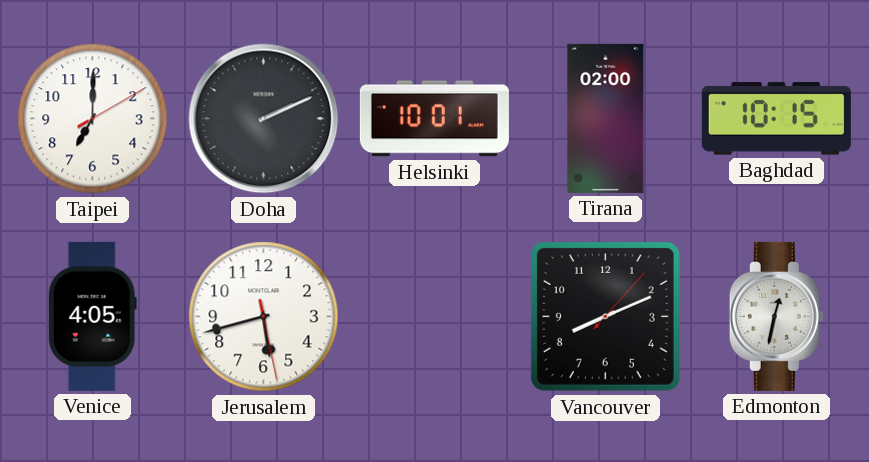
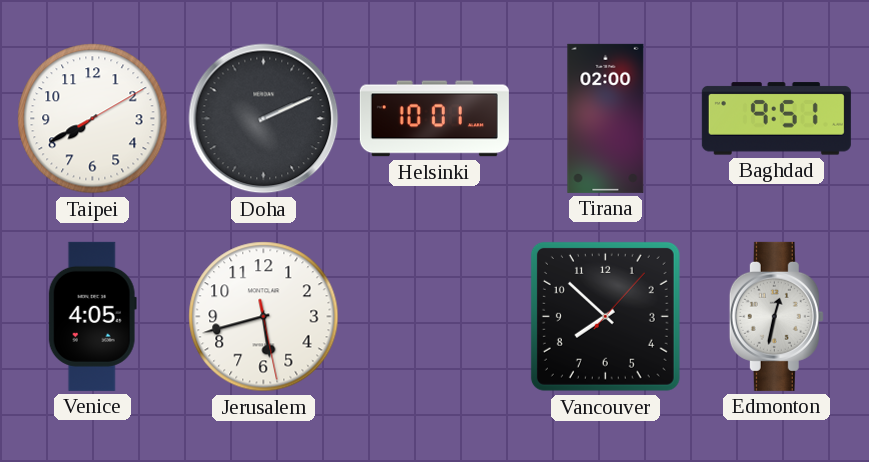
Taipei: 7:00 -> 7:40
Baghdad: 10:15 -> 9:51
Vancouver: 8:11 -> 7:52
